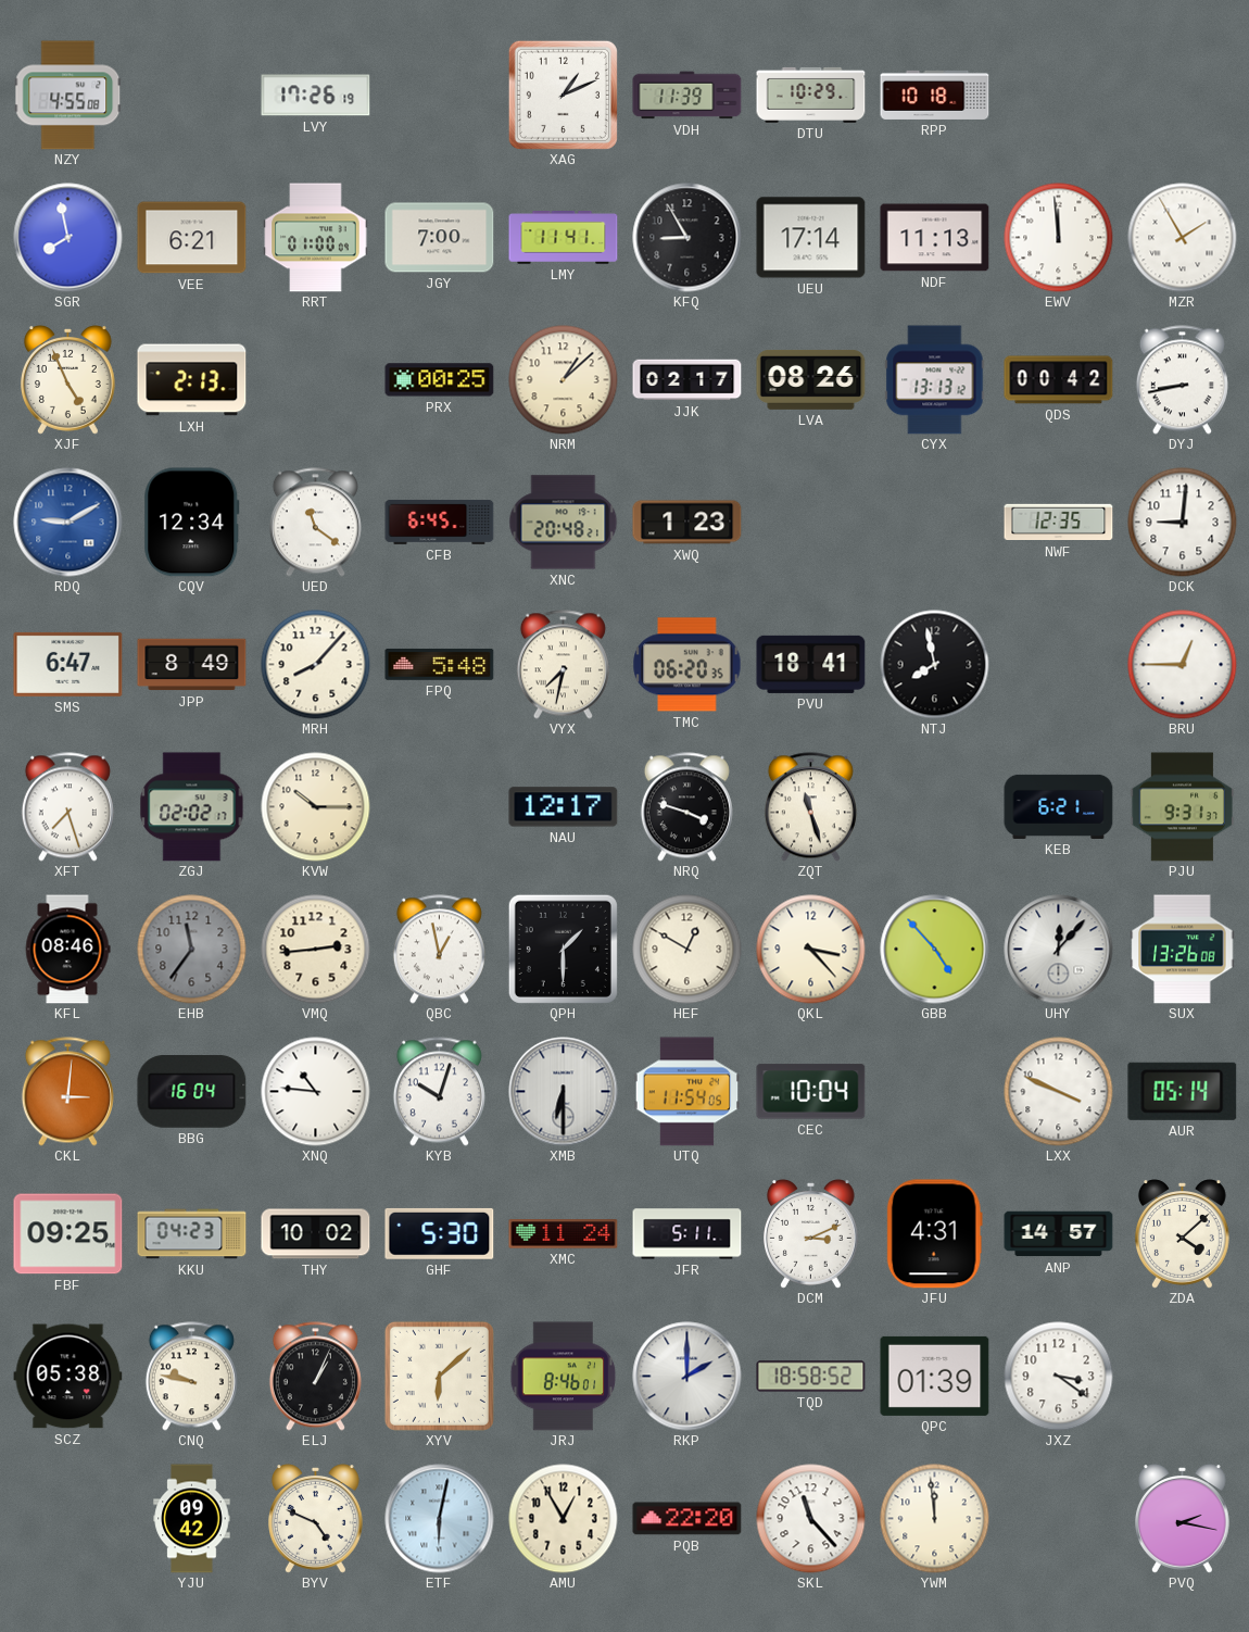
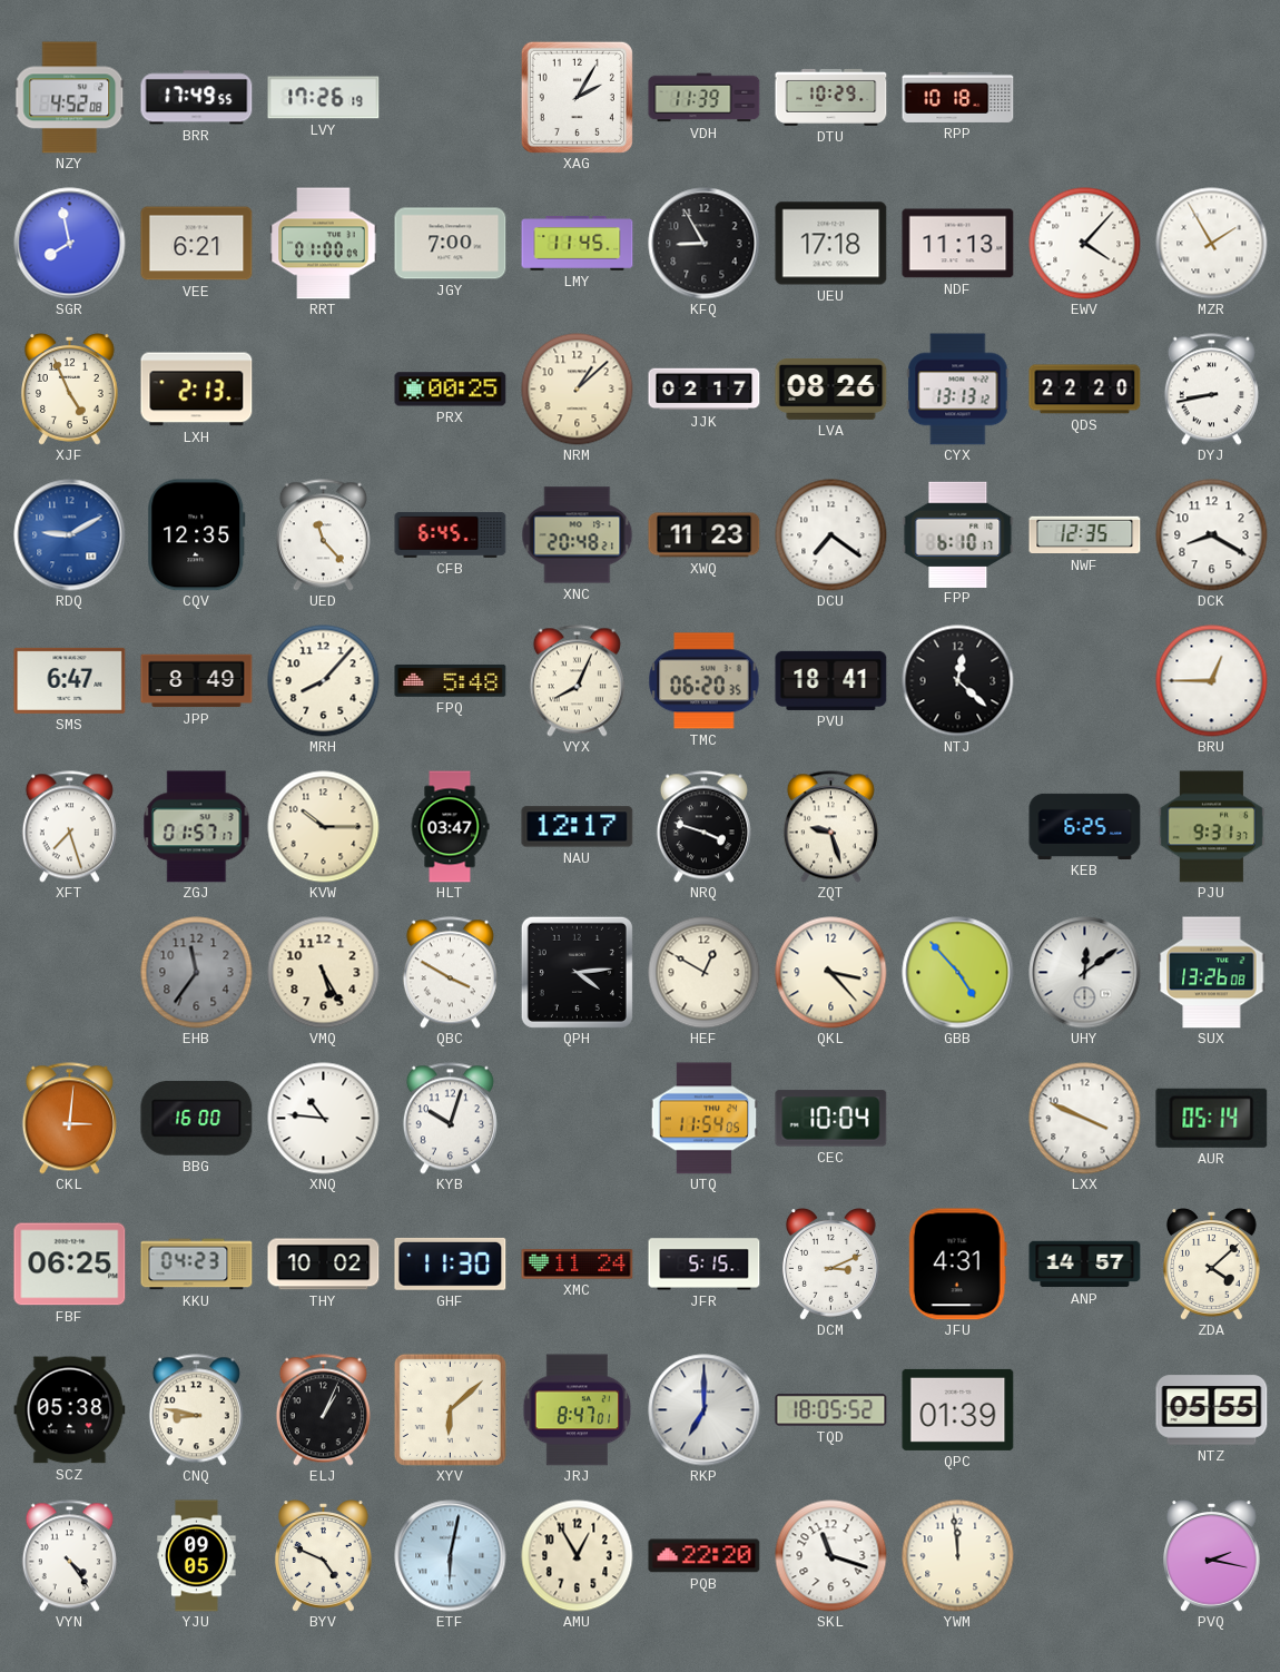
NZY: 4:55 -> 4:52
BRR: none -> 17:49
XAG: 1:11 -> 2:05
LMY: 11:41 -> 11:45
UEU: 17:14 -> 17:18
EWV: 11:59 -> 4:07
QDS: 00:42 -> 22:20
CQV: 12:34 -> 12:35
UED: 11:21 -> 11:23
XWQ: 1:23 -> 11:23
DCU: none -> 7:21
FPP: none -> 6:10
DCK: 9:01 -> 8:20
VYX: 7:32 -> 8:04
NTJ: 7:58 -> 12:22
ZGJ: 02:02 -> 01:57
HLT: none -> 03:47
ZQT: 11:27 -> 9:27
KEB: 6:21 -> 6:25
KFL: 08:46 -> none
VMQ: 2:44 -> 5:25
QBC: 12:58 -> 3:50
QPH: 1:30 -> 4:14
UHY: 12:07 -> 12:09
BBG: 16:04 -> 16:00
XMB: 6:30 -> none
FBF: 09:25 -> 06:25
GHF: 5:30 -> 11:30
JFR: 5:11 -> 5:15
CNQ: 9:47 -> 8:47
JRJ: 8:46 -> 8:47
RKP: 2:00 -> 7:00
TQD: 18:58 -> 18:05
JXZ: 3:21 -> none
NTZ: none -> 05:55
VYN: none -> 4:24
YJU: 09:42 -> 09:05
SKL: 11:23 -> 11:18
